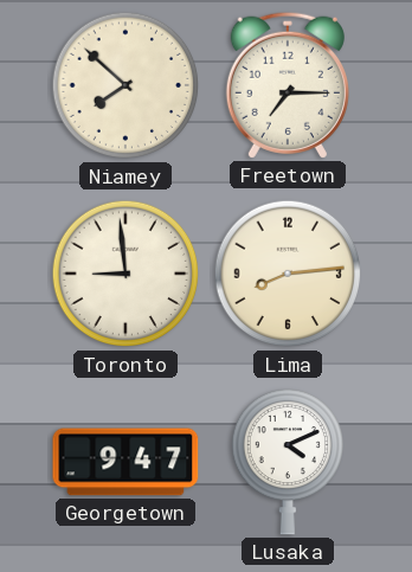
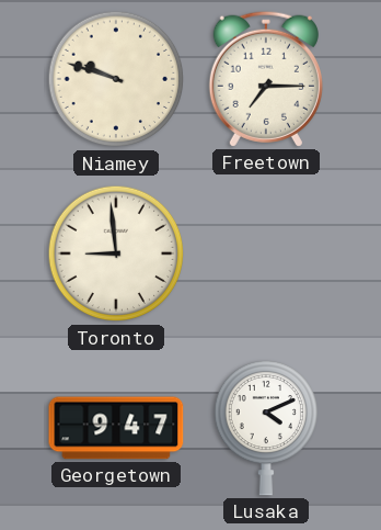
Niamey: 7:52 -> 9:48
Lima: 8:14 -> none
